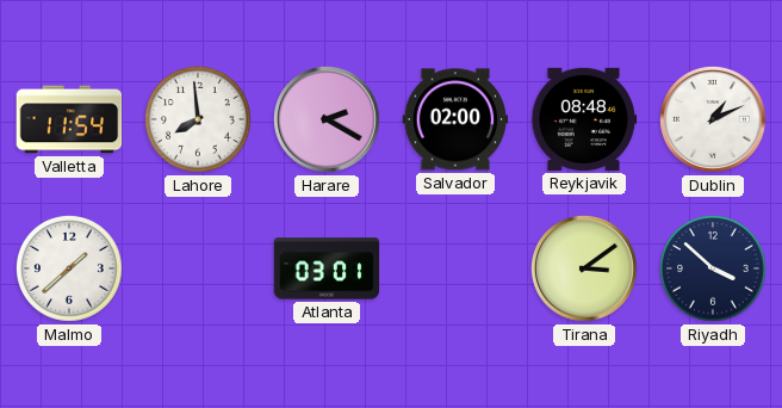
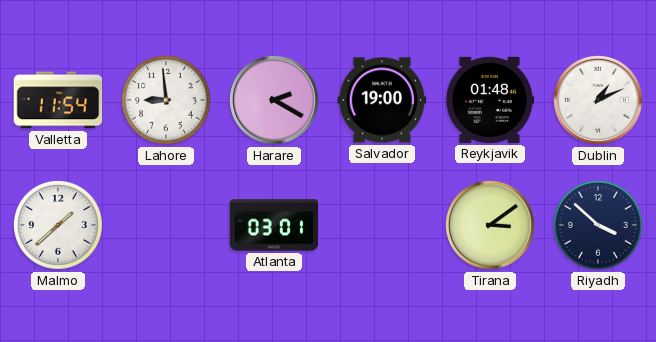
Lahore: 7:59 -> 8:59
Salvador: 02:00 -> 19:00
Reykjavik: 08:48 -> 01:48
